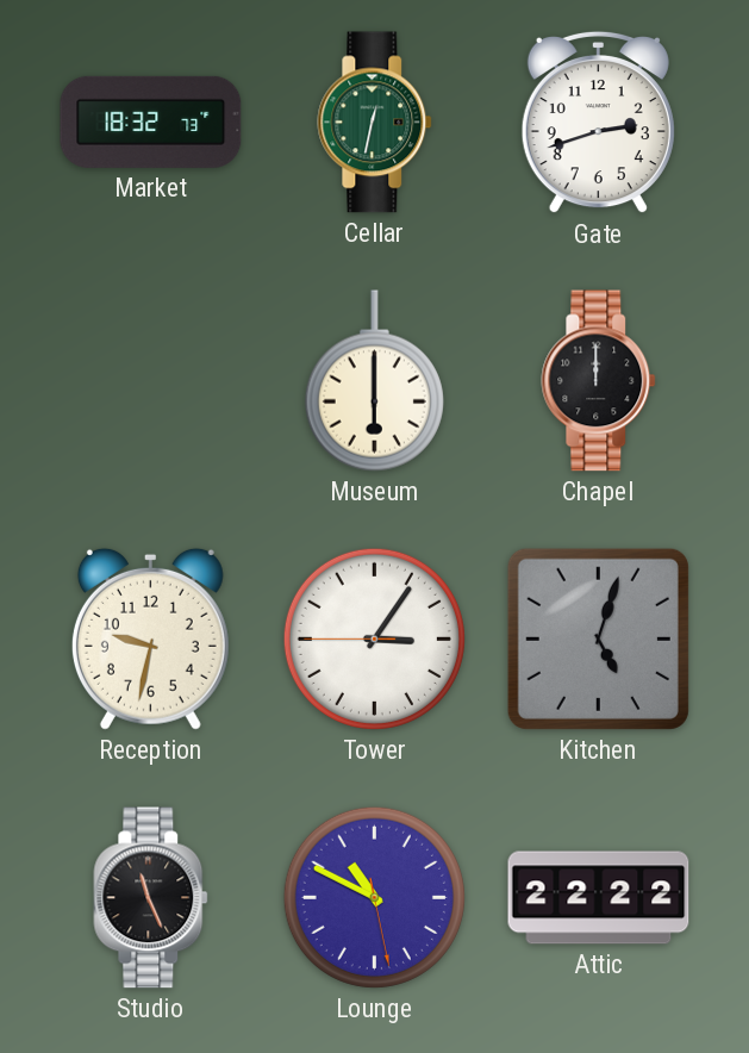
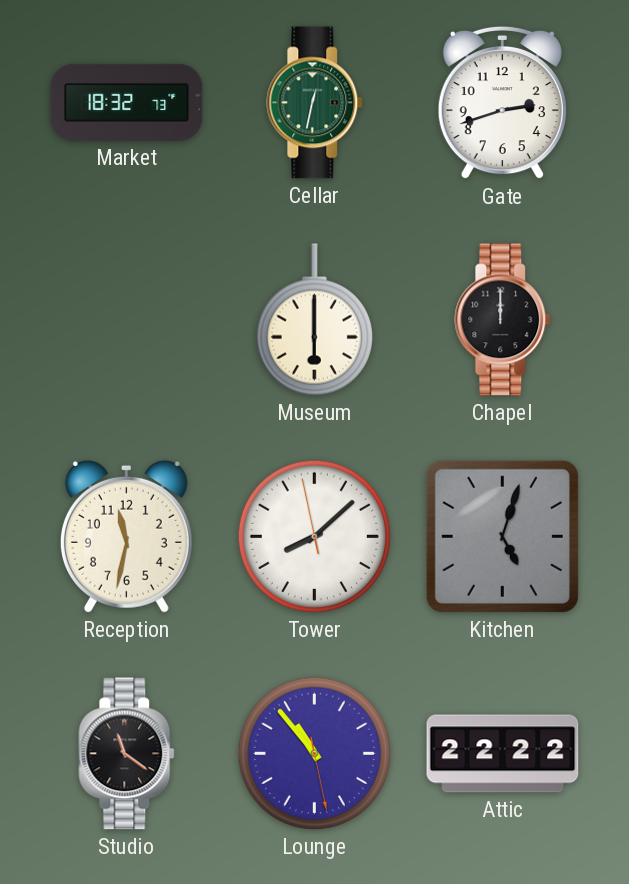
Reception: 9:32 -> 11:32
Tower: 3:05 -> 8:07
Studio: 11:26 -> 11:21
Lounge: 10:49 -> 10:53
